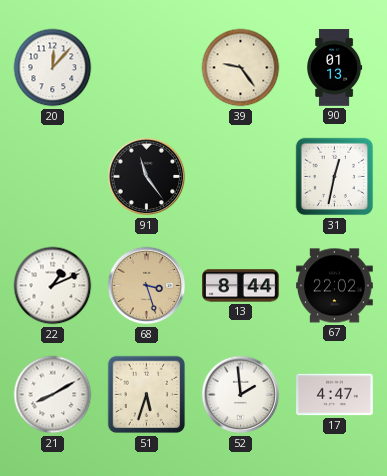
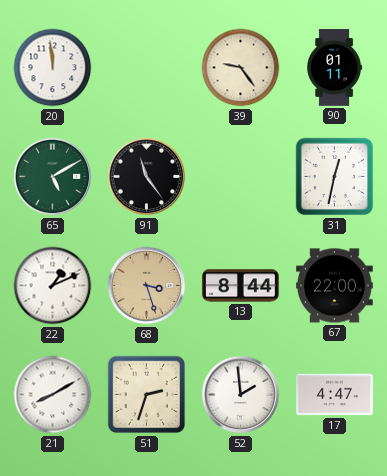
20: 12:07 -> 11:59
90: 01:13 -> 01:11
65: none -> 5:10
67: 22:02 -> 22:00
51: 5:33 -> 2:33
